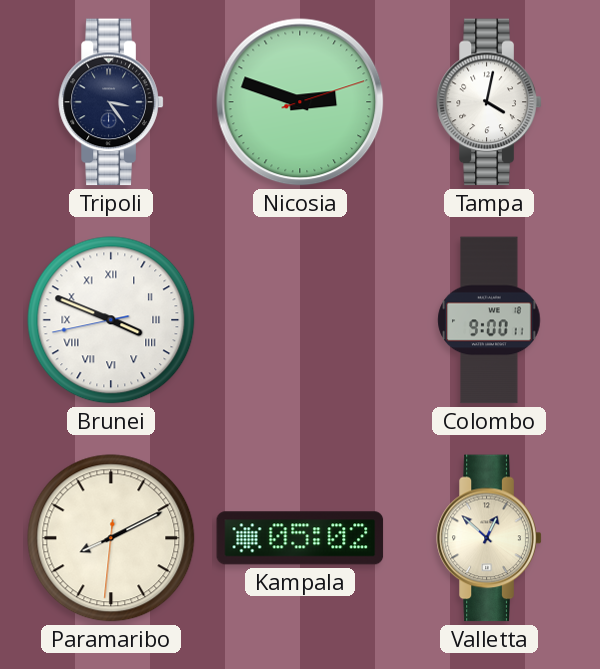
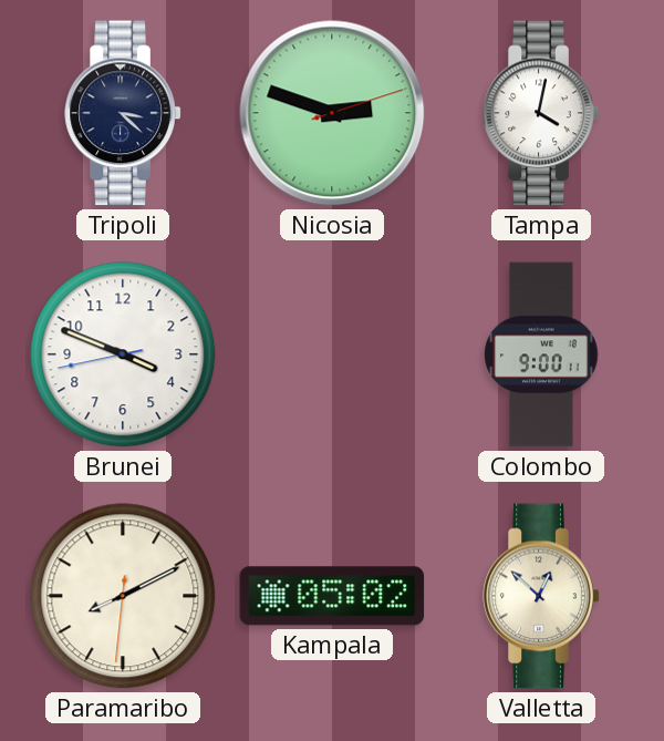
Tripoli: 3:24 -> 3:22
Brunei numerals: Roman -> Arabic
